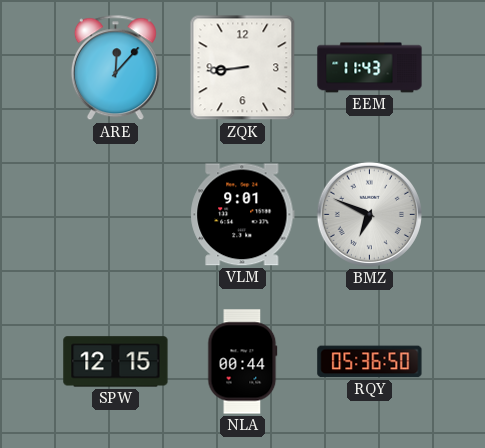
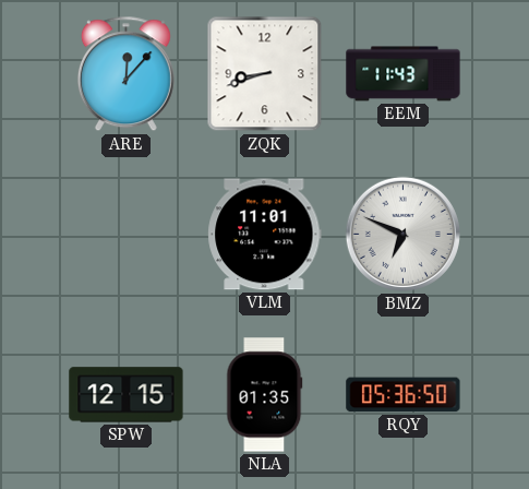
ZQK: 8:44 -> 8:42
VLM: 9:01 -> 11:01
NLA: 00:44 -> 01:35
